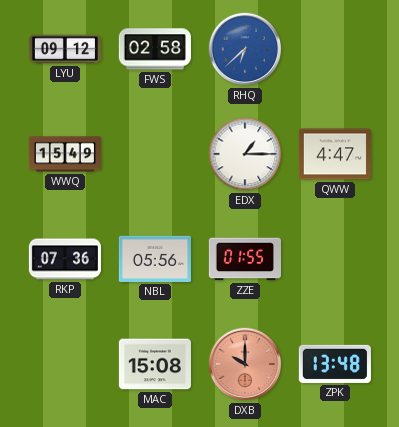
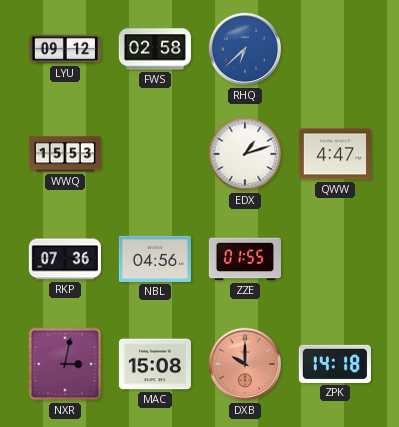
WWQ: 15:49 -> 15:53
EDX: 1:15 -> 1:12
NBL: 05:56 -> 04:56
NXR: none -> 3:02
ZPK: 13:48 -> 14:18
